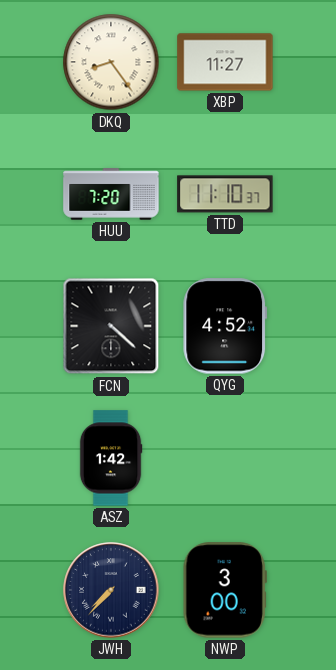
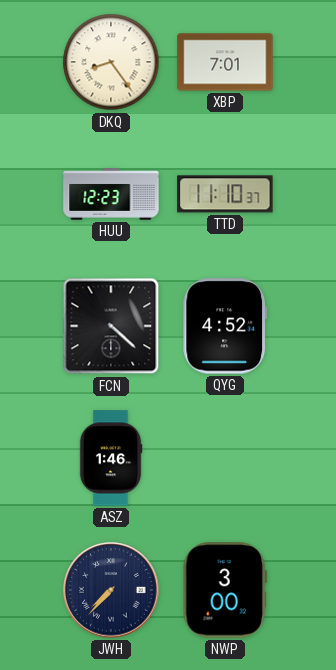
XBP: 11:27 -> 7:01
HUU: 7:20 -> 12:23
ASZ: 1:42 -> 1:46
